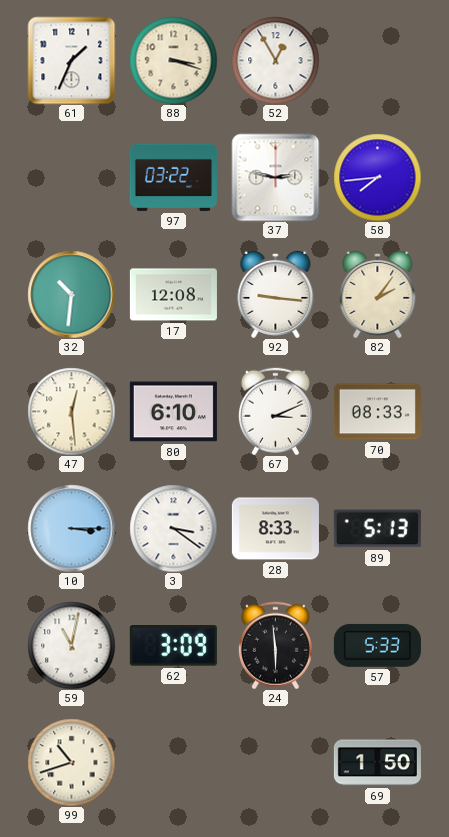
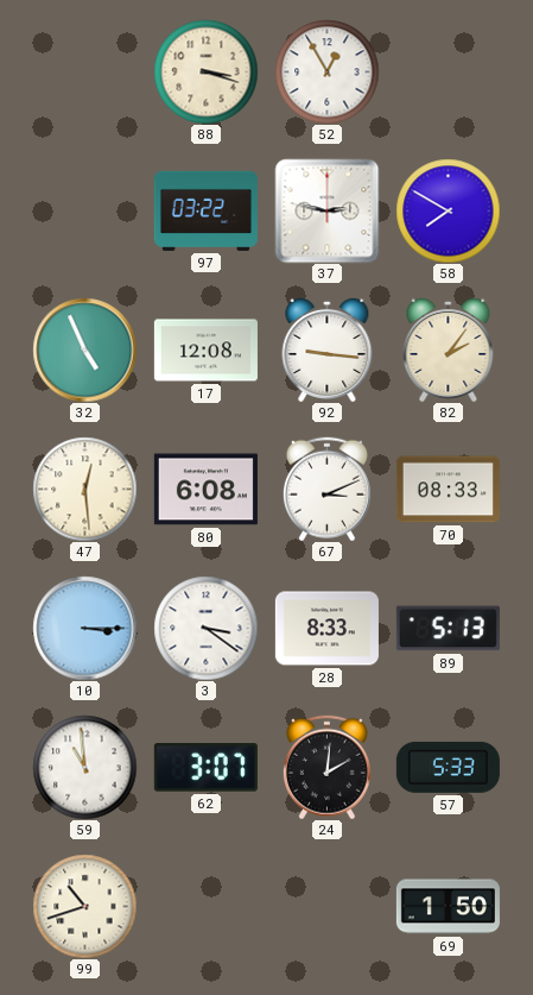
61: 1:34 -> none
58: 7:44 -> 7:50
32: 10:31 -> 4:56
80: 6:10 -> 6:08
59: 11:02 -> 10:59
62: 3:09 -> 3:07
24: 5:59 -> 2:01
